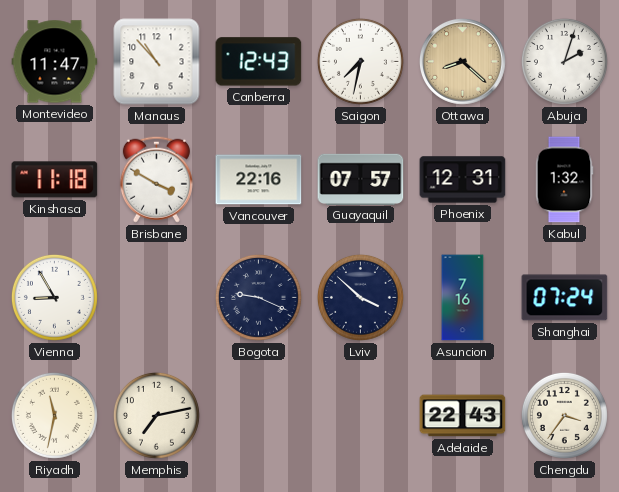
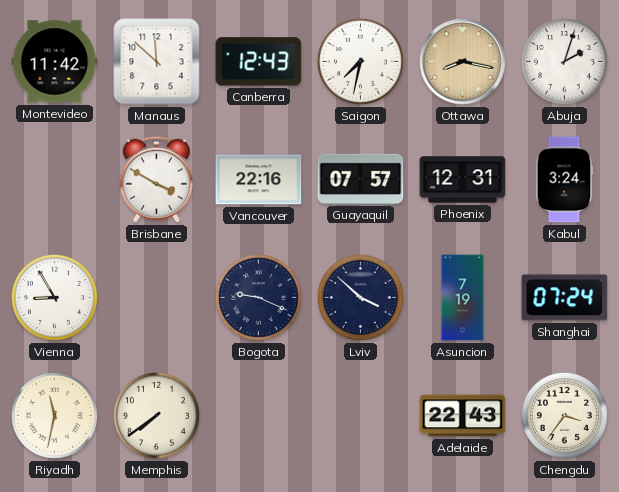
Montevideo: 11:47 -> 11:42
Manaus: 10:53 -> 11:52
Ottawa: 8:22 -> 8:17
Kinshasa: 11:18 -> none
Kabul: 1:32 -> 3:24
Asuncion: 7:16 -> 7:19
Memphis: 7:13 -> 7:39
